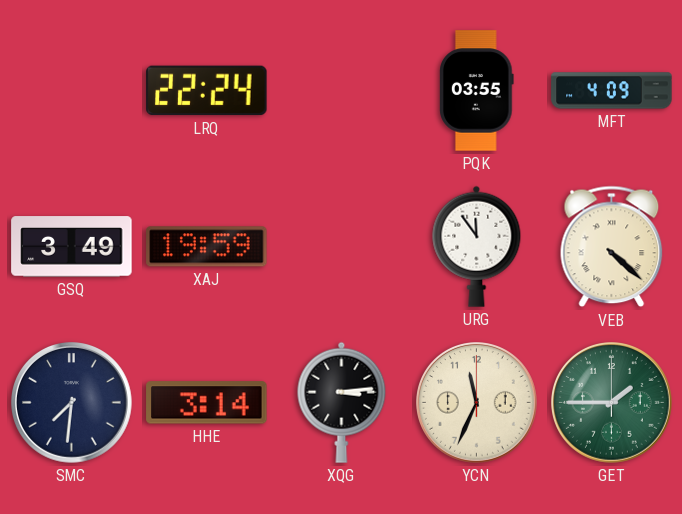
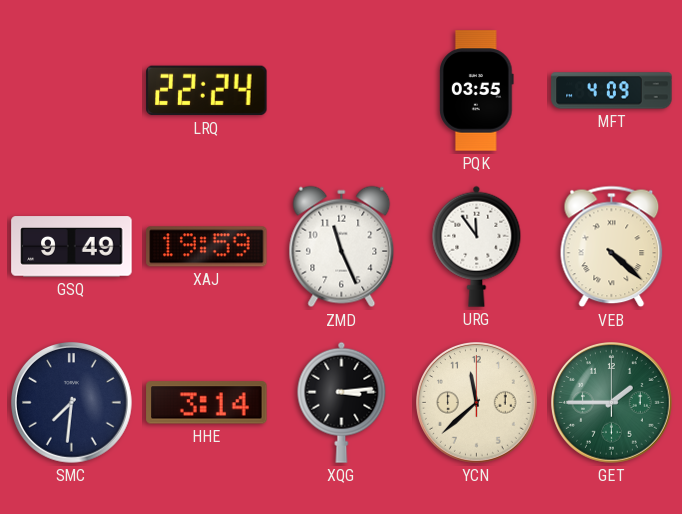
GSQ: 3:49 -> 9:49
ZMD: none -> 11:26
YCN: 11:34 -> 11:38
